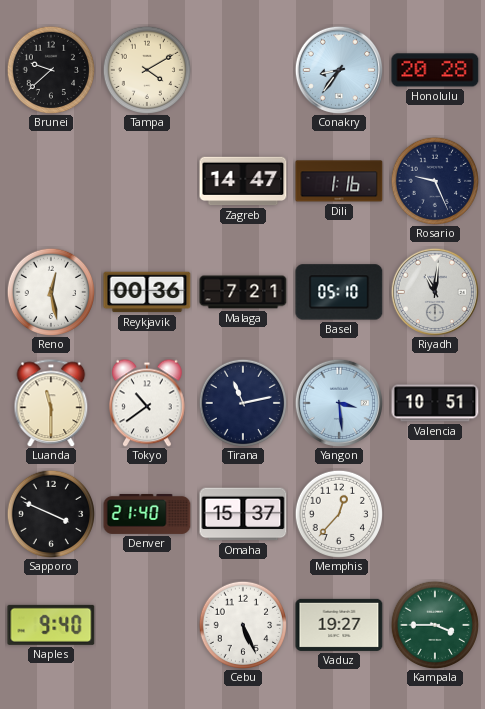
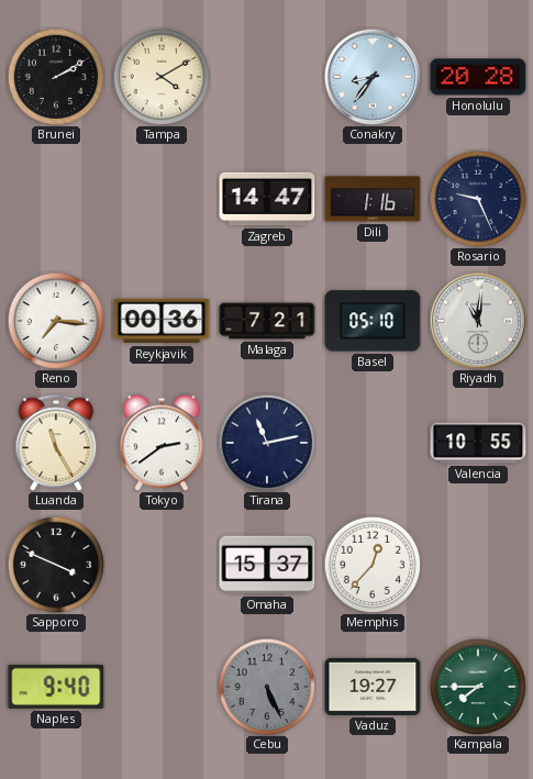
Brunei: 9:38 -> 2:10
Reno: 12:28 -> 7:16
Luanda: 11:30 -> 11:25
Tokyo: 10:39 -> 2:39
Yangon: 3:29 -> none
Valencia: 10:51 -> 10:55
Denver: 21:40 -> none
Cebu dial: white -> grey
Kampala: 3:45 -> 7:45
